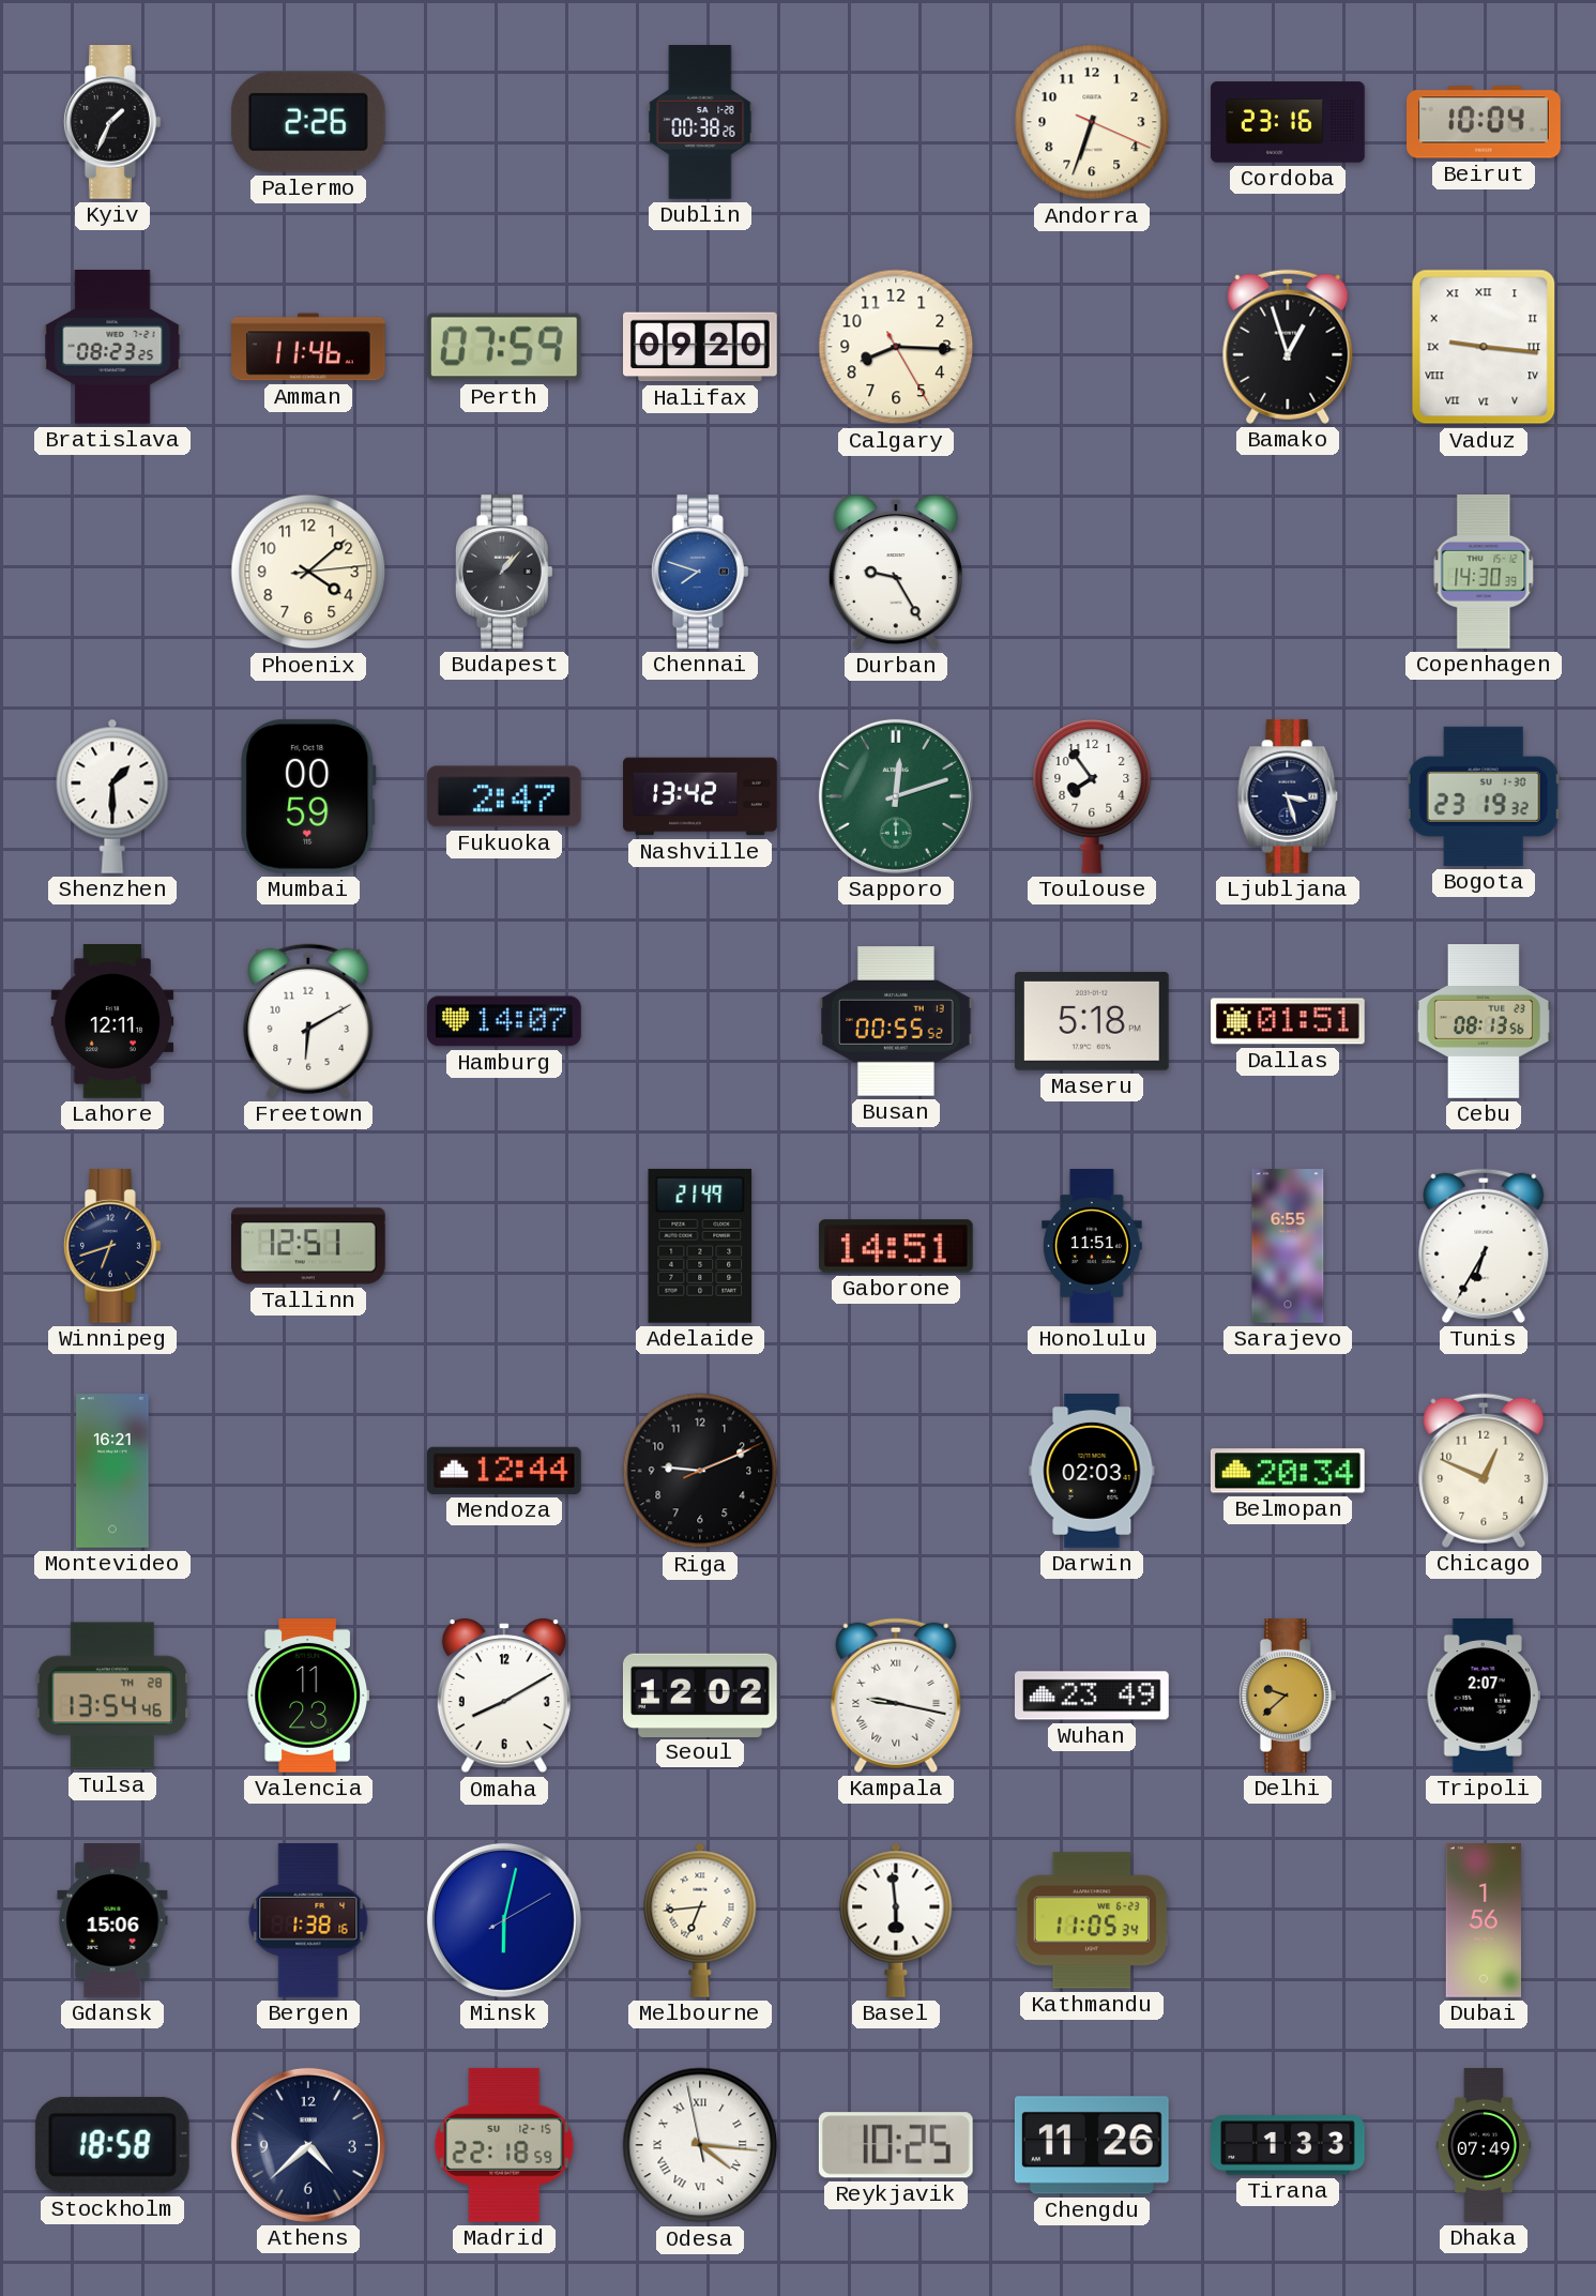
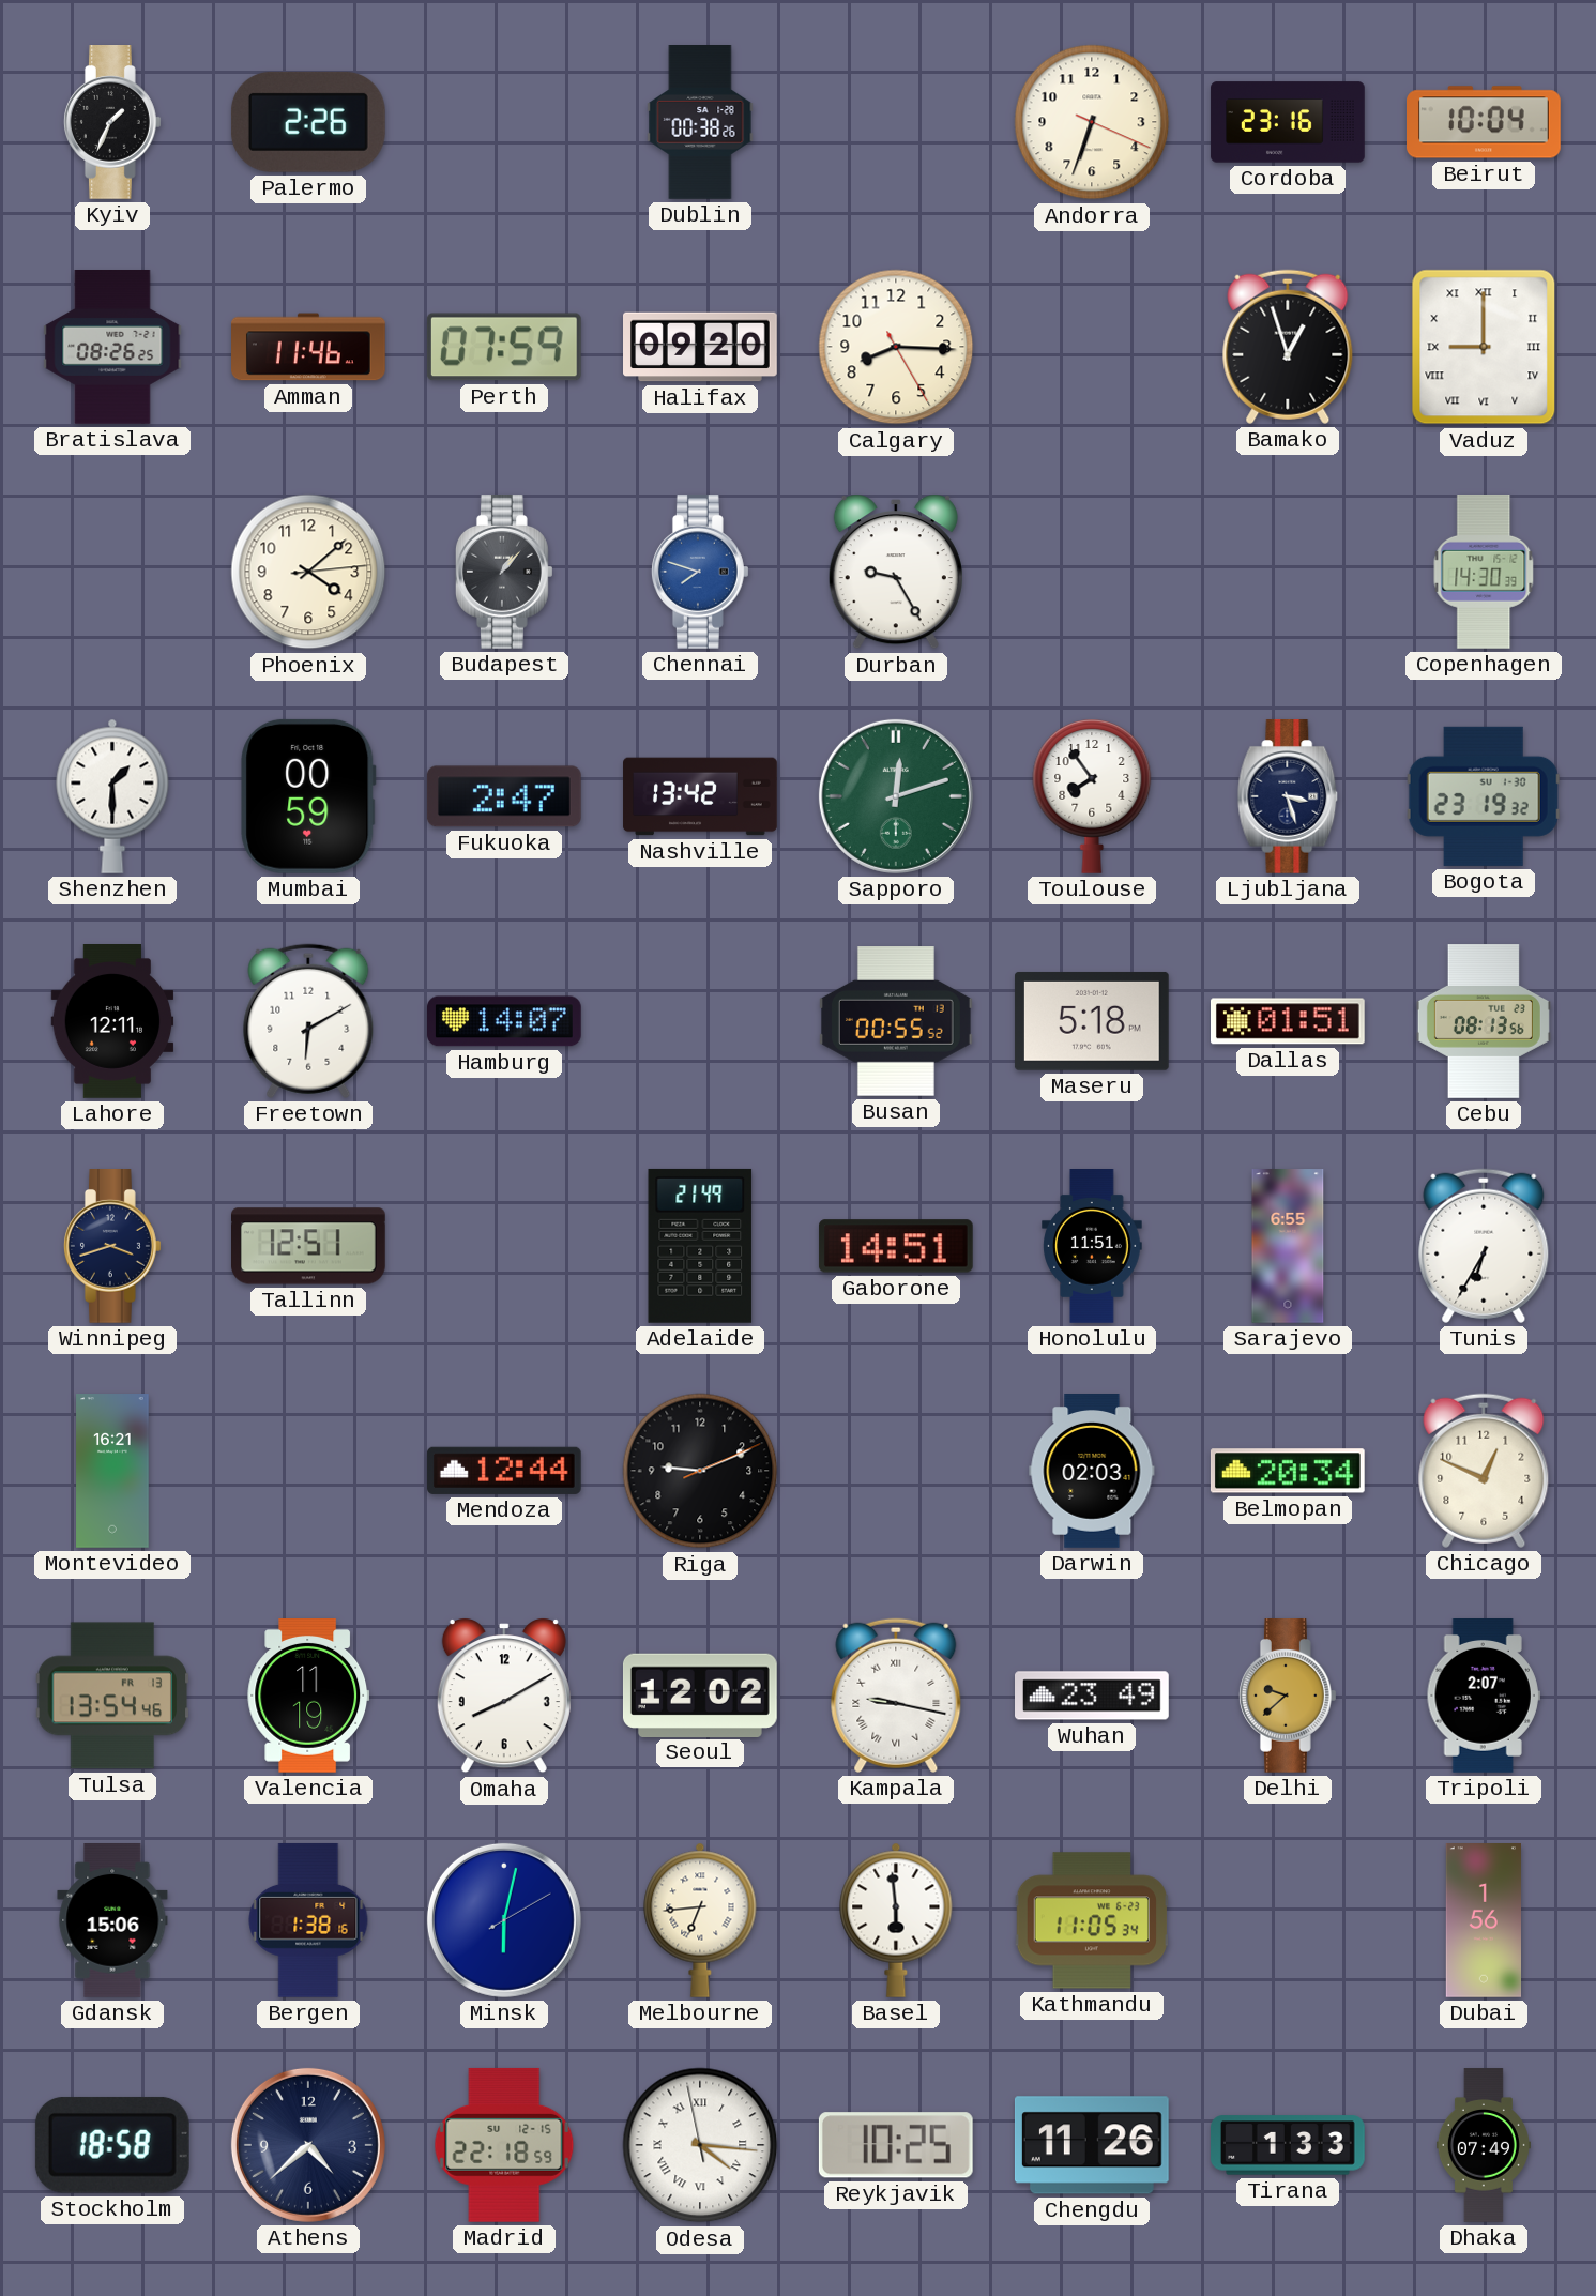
Bratislava: 08:23 -> 08:26
Vaduz: 9:16 -> 9:00
Winnipeg: 6:42 -> 3:42
Tulsa date: TH 28 -> FR 13
Valencia: 11:23 -> 11:19
